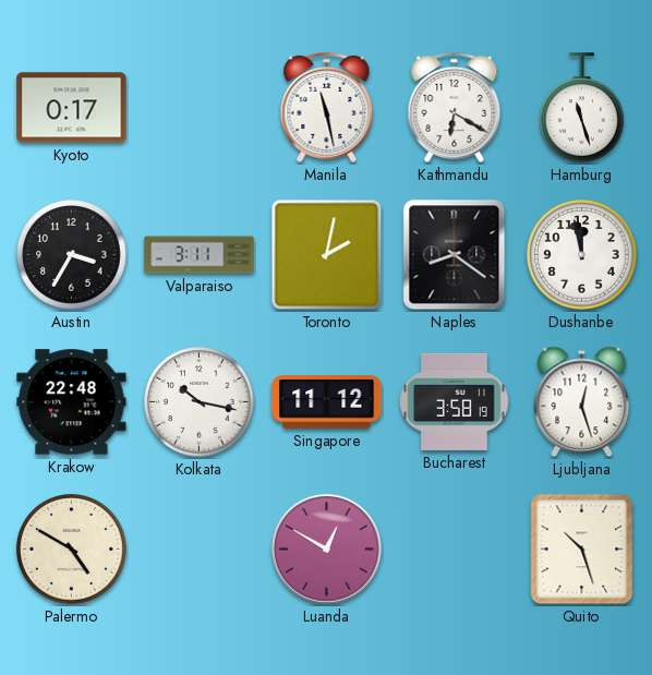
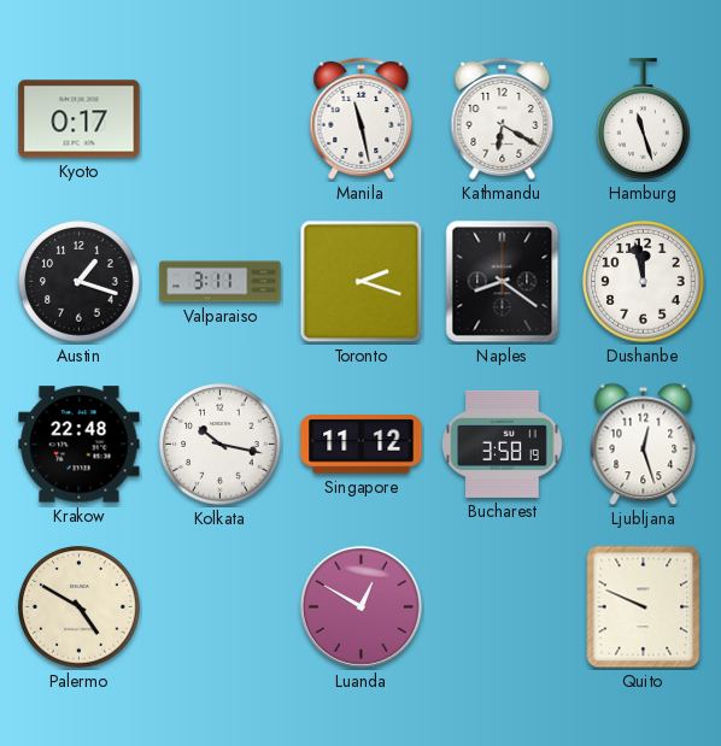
Austin: 3:35 -> 1:18
Toronto: 2:02 -> 2:18
Quito: 10:27 -> 9:49
